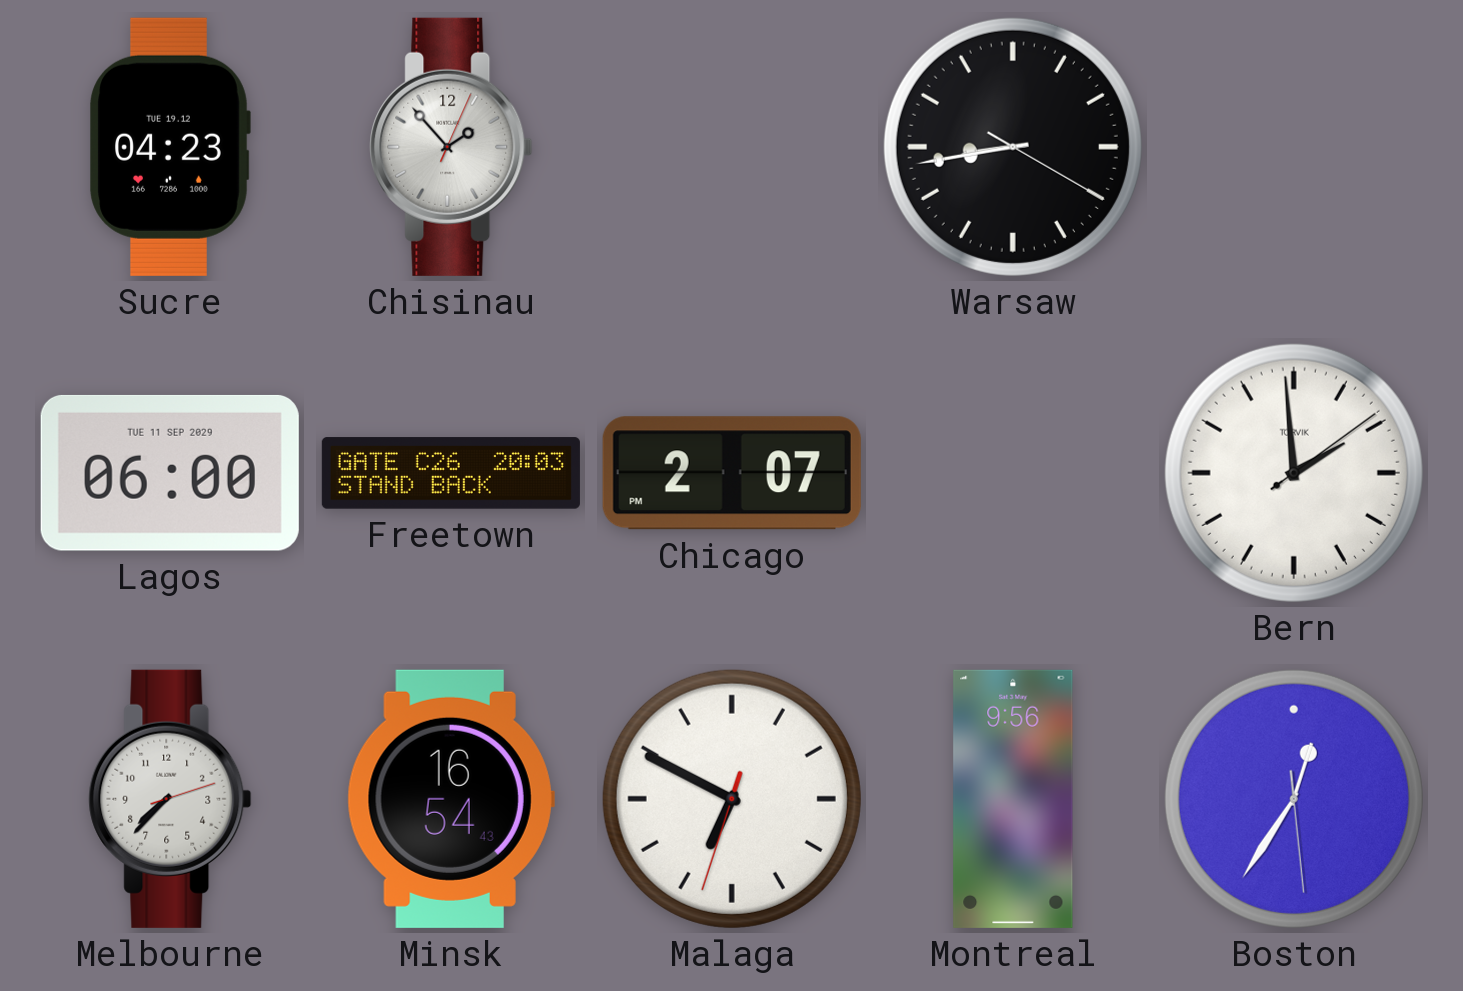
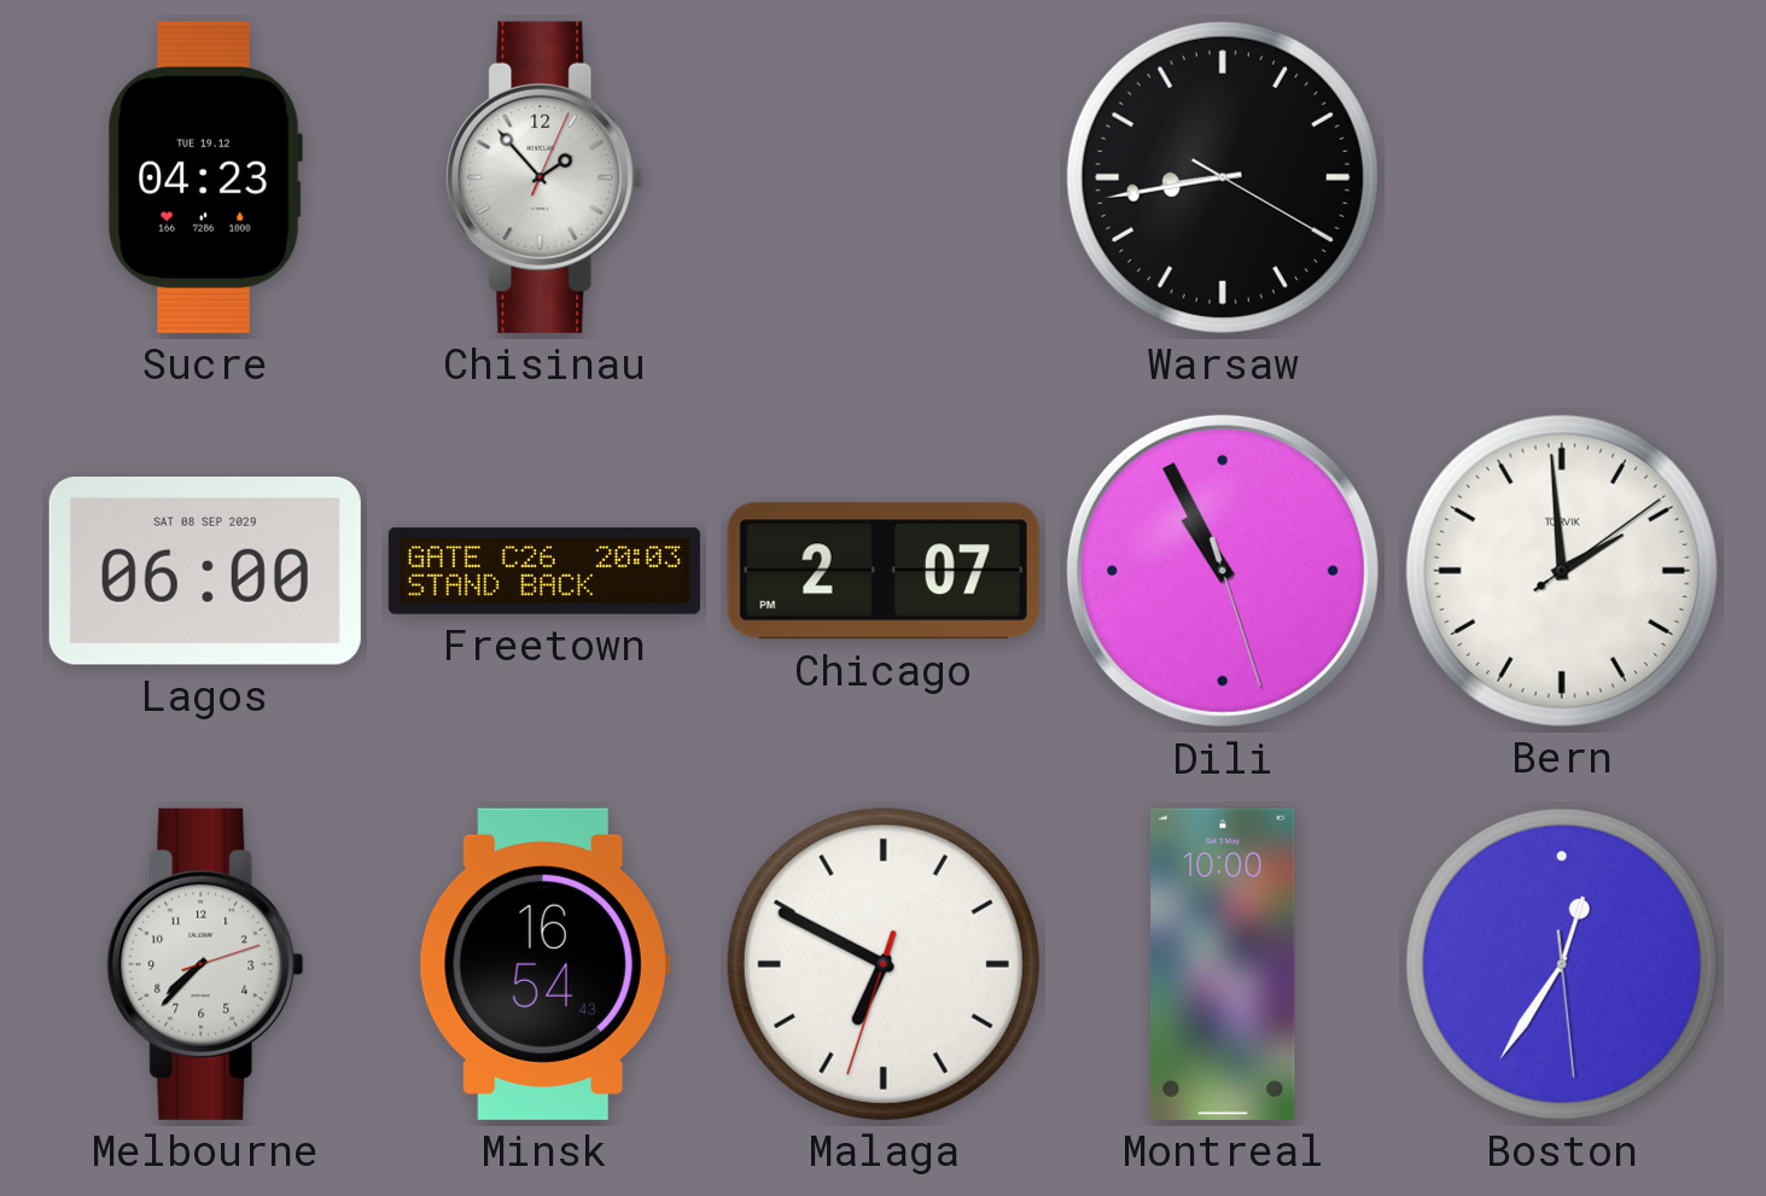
Lagos date: TUE 11 SEP 2029 -> SAT 08 SEP 2029
Dili: none -> 10:55
Montreal: 9:56 -> 10:00
